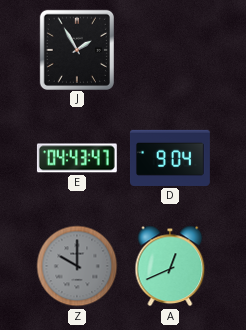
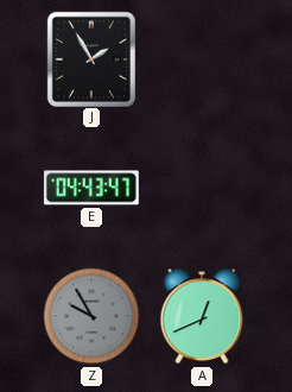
D: 9:04 -> none
Z: 10:00 -> 9:55
